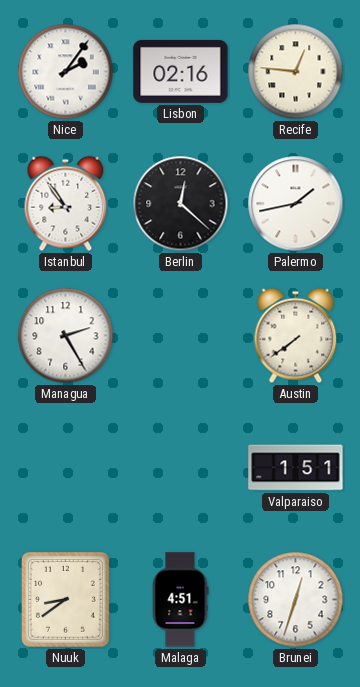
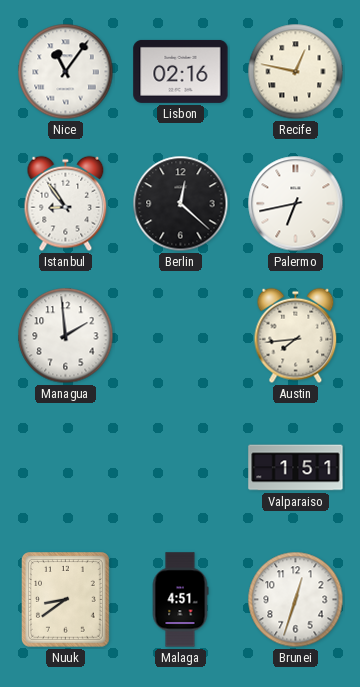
Nice: 2:06 -> 11:06
Recife: 12:46 -> 12:47
Palermo: 1:43 -> 6:43
Managua: 2:25 -> 1:59
Austin: 7:39 -> 7:44
